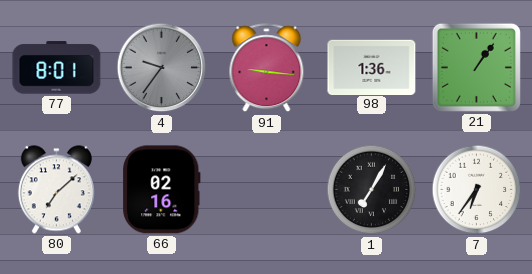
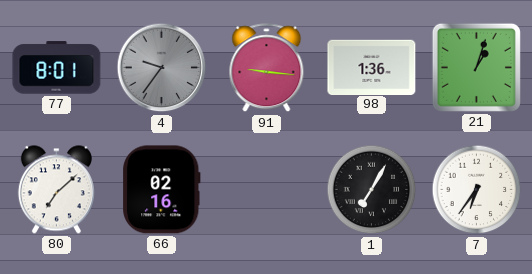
21: 1:06 -> 1:03
